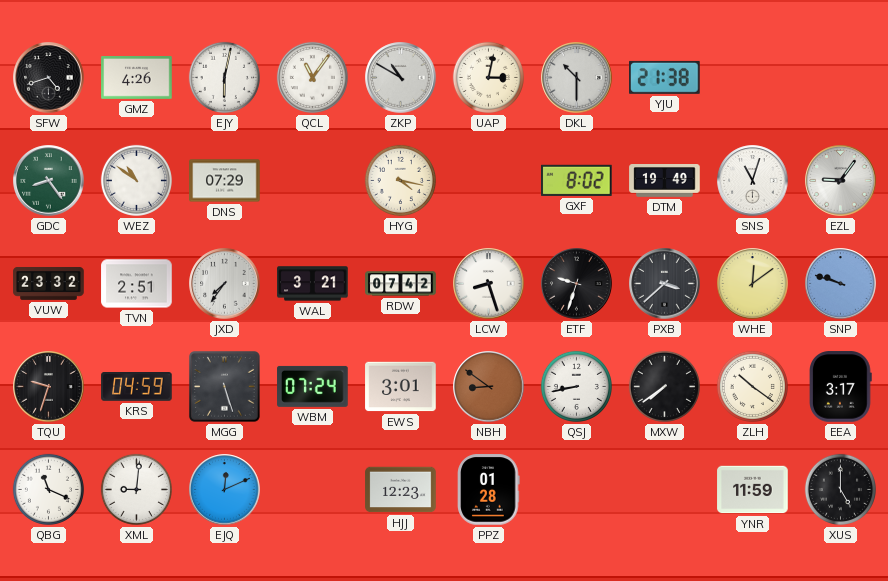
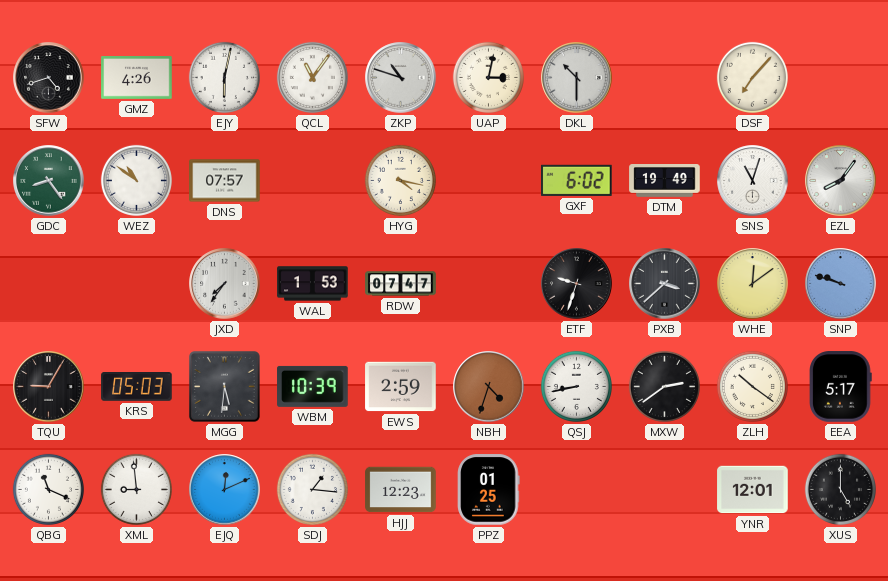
ZKP: 10:50 -> 10:48
YJU: 21:38 -> none
DSF: none -> 7:07
DNS: 07:29 -> 07:57
GXF: 8:02 -> 6:02
EZL: 9:06 -> 8:06
VUW: 23:32 -> none
TVN: 2:51 -> none
WAL: 3:21 -> 1:53
RDW: 07:42 -> 07:47
LCW: 8:27 -> none
TQU: 9:33 -> 9:05
KRS: 04:59 -> 05:03
MGG: 5:27 -> 5:31
WBM: 07:24 -> 10:39
EWS: 3:01 -> 2:59
NBH: 8:51 -> 4:33
MXW: 7:39 -> 2:39
EEA: 3:17 -> 5:17
XML: 9:01 -> 8:59
SDJ: none -> 1:16
PPZ: 01:28 -> 01:25
YNR: 11:59 -> 12:01
